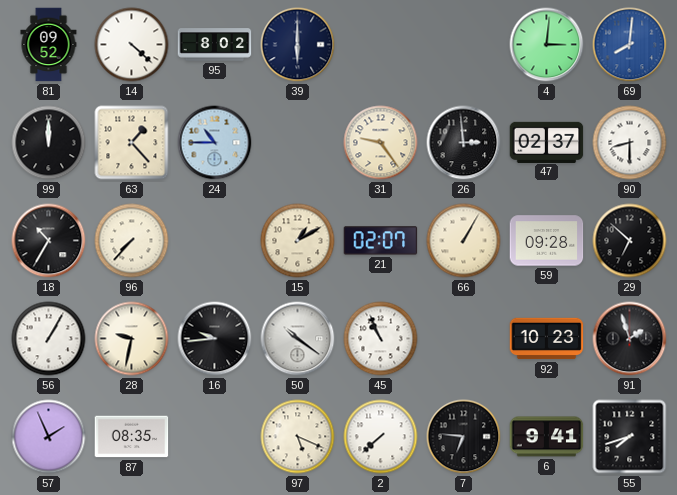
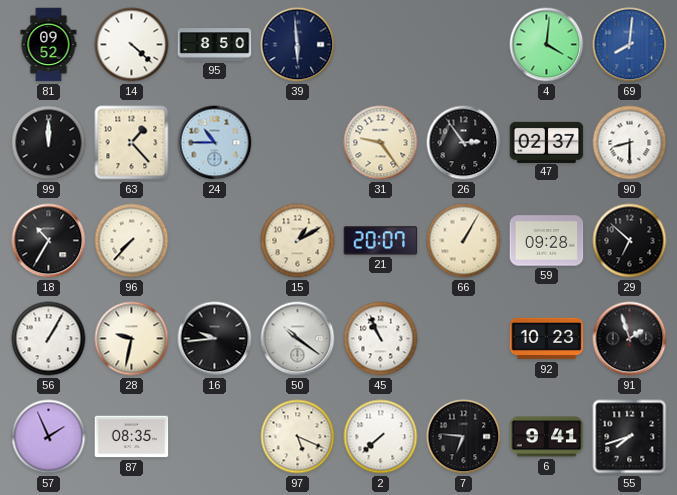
95: 8:02 -> 8:50
39: 6:00 -> 5:59
4: 3:01 -> 4:01
26: 2:59 -> 2:54
21: 02:07 -> 20:07
